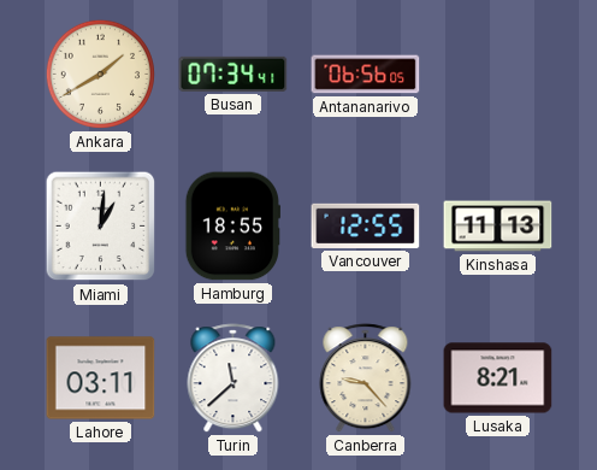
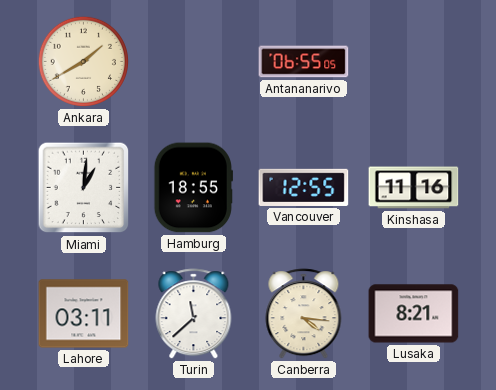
Busan: 07:34 -> none
Antananarivo: 06:56 -> 06:55
Kinshasa: 11:13 -> 11:16
Canberra: 9:23 -> 4:16
